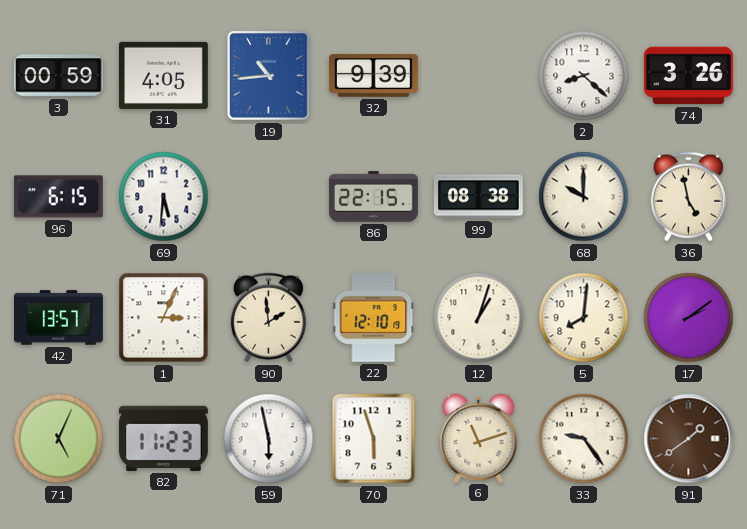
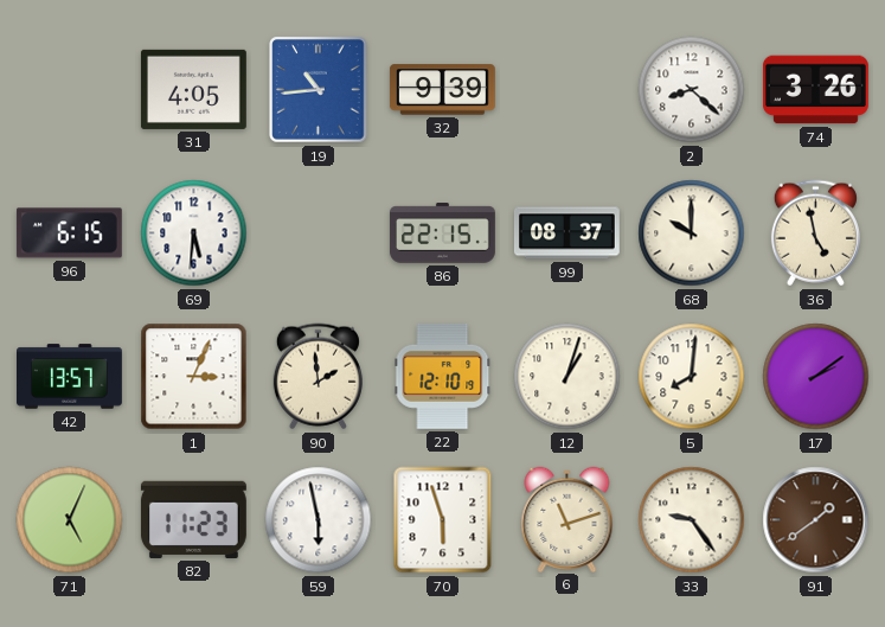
3: 00:59 -> none
99: 08:38 -> 08:37
